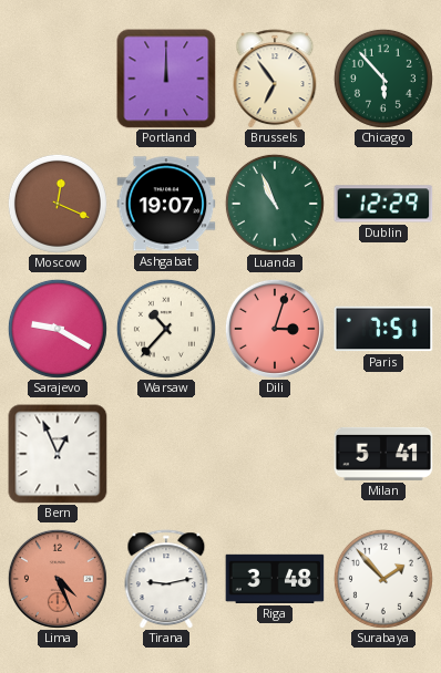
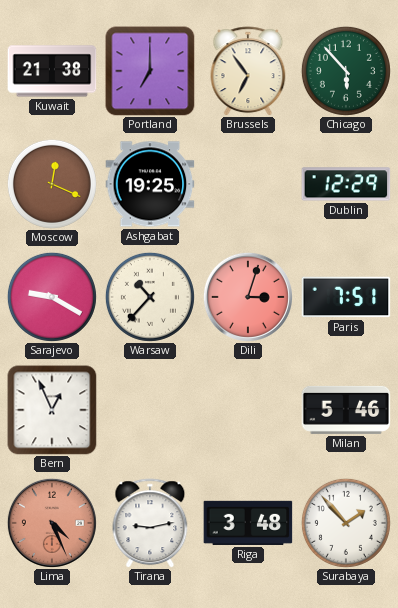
Kuwait: none -> 21:38
Portland: 12:00 -> 7:00
Ashgabat: 19:07 -> 19:25
Luanda: 10:56 -> none
Milan: 5:41 -> 5:46
